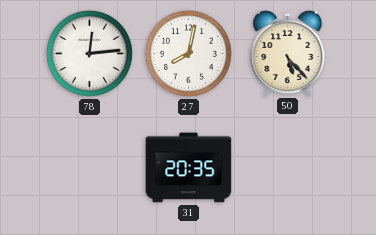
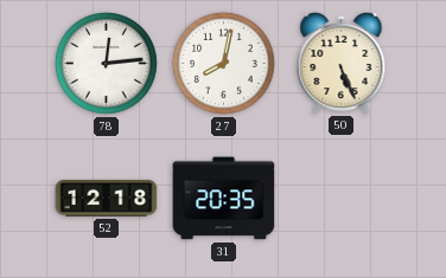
50: 5:23 -> 5:26
52: none -> 12:18
